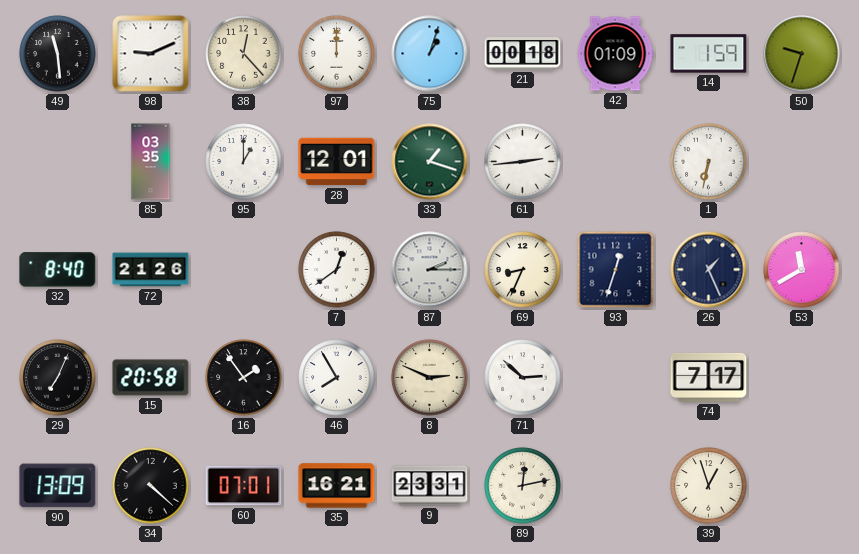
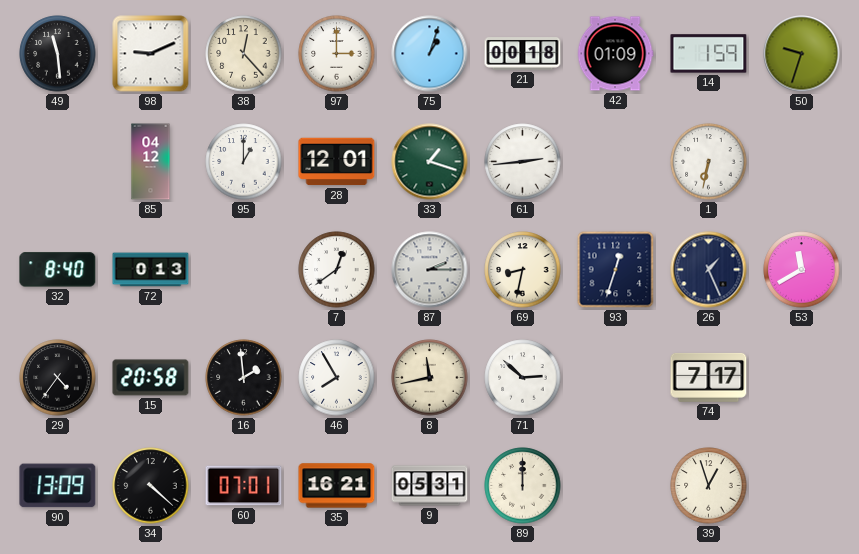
97: 12:00 -> 3:00
85: 03:35 -> 04:12
72: 21:26 -> 0:13
69: 8:34 -> 8:32
29: 7:04 -> 4:36
16: 1:54 -> 1:59
8: 2:49 -> 11:43
9: 23:31 -> 05:31
89: 12:13 -> 12:00
